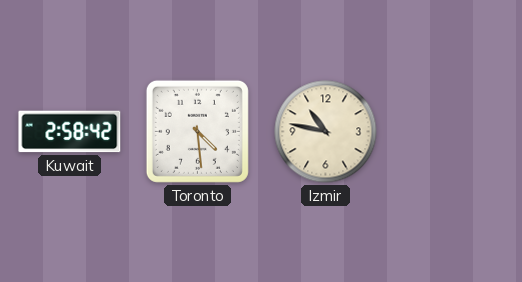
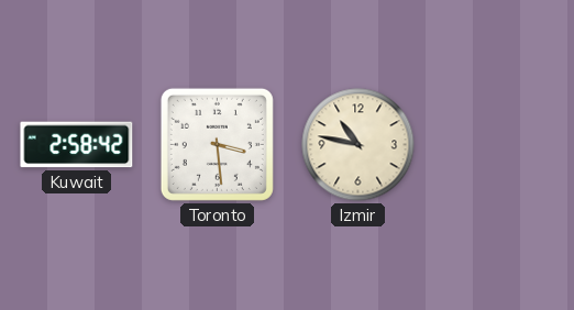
Toronto: 4:29 -> 3:29
